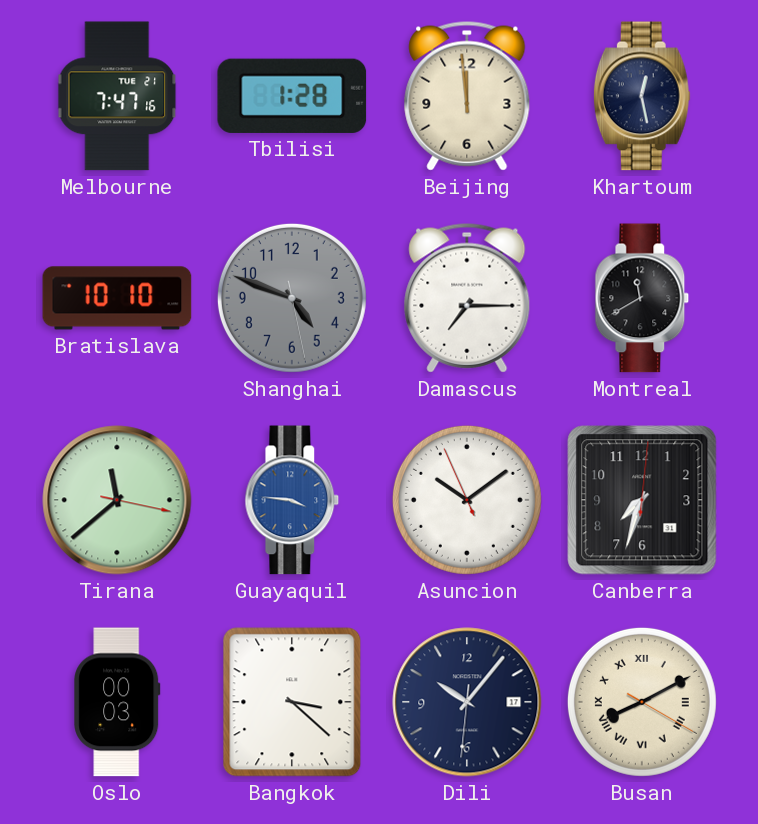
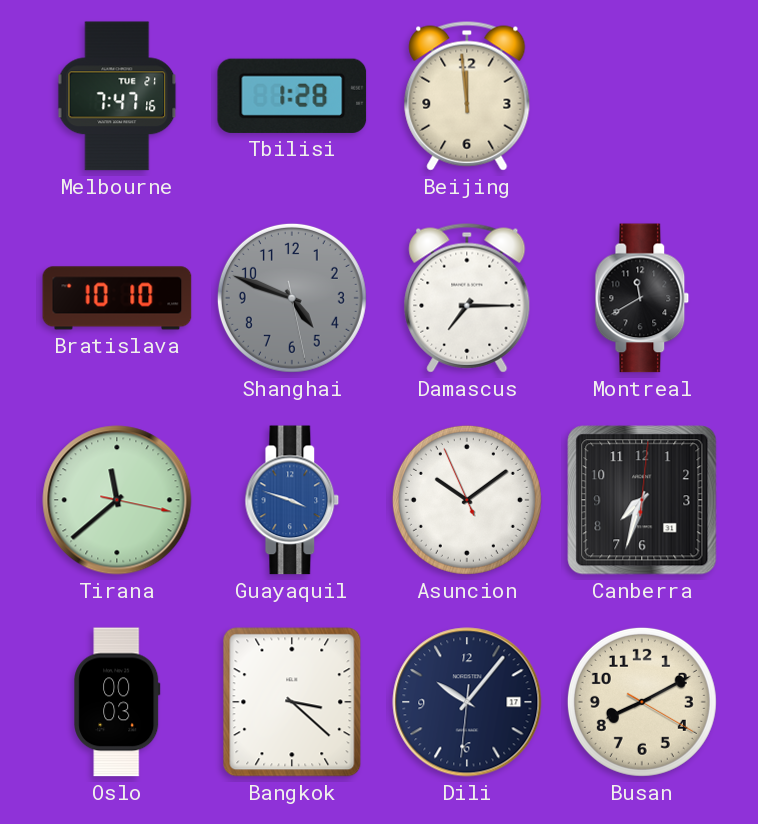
Khartoum: 12:28 -> none
Guayaquil: 3:46 -> 3:48
Busan numerals: Roman -> Arabic
